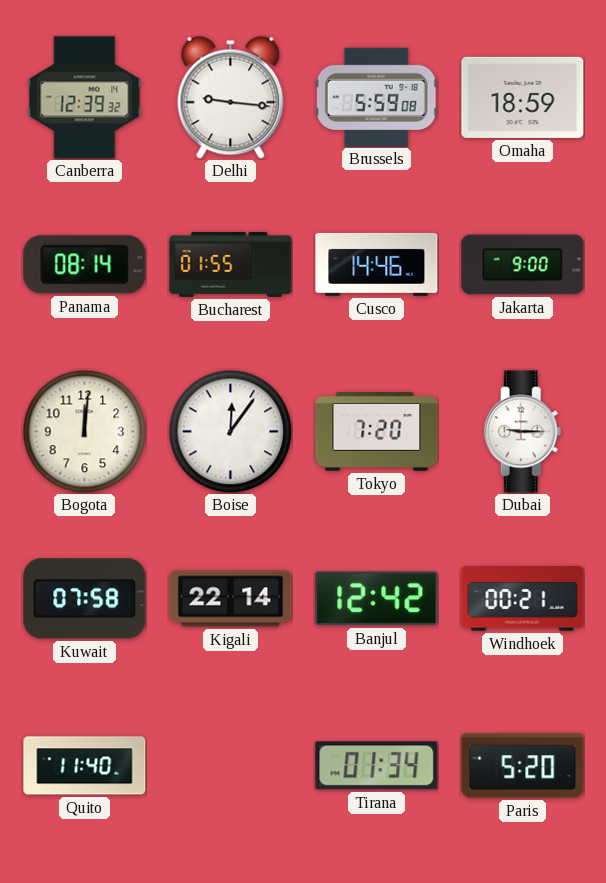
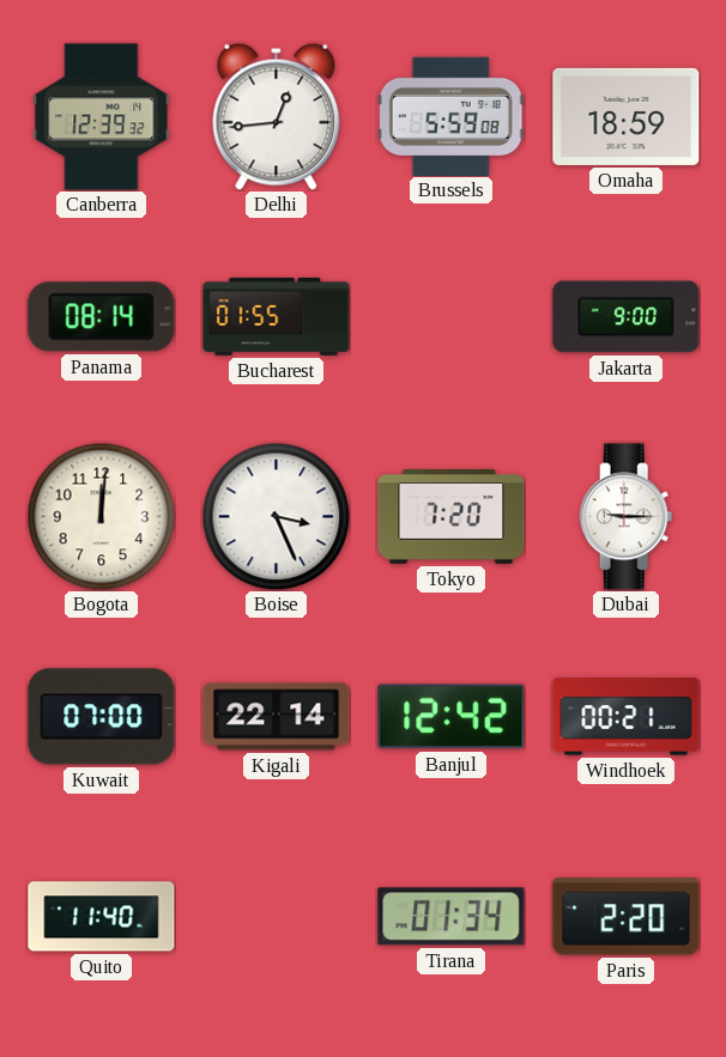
Delhi: 9:16 -> 12:44
Cusco: 14:46 -> none
Boise: 12:06 -> 3:26
Kuwait: 07:58 -> 07:00
Paris: 5:20 -> 2:20
